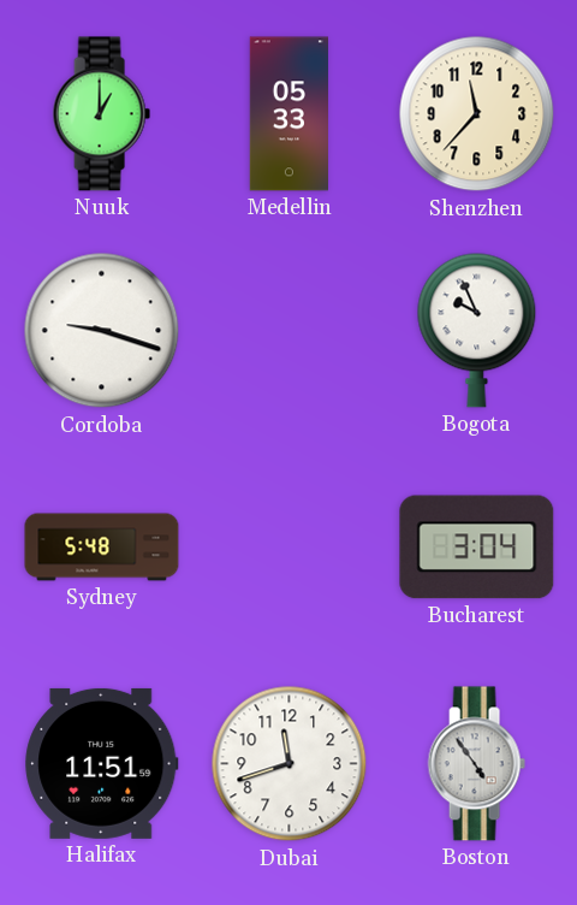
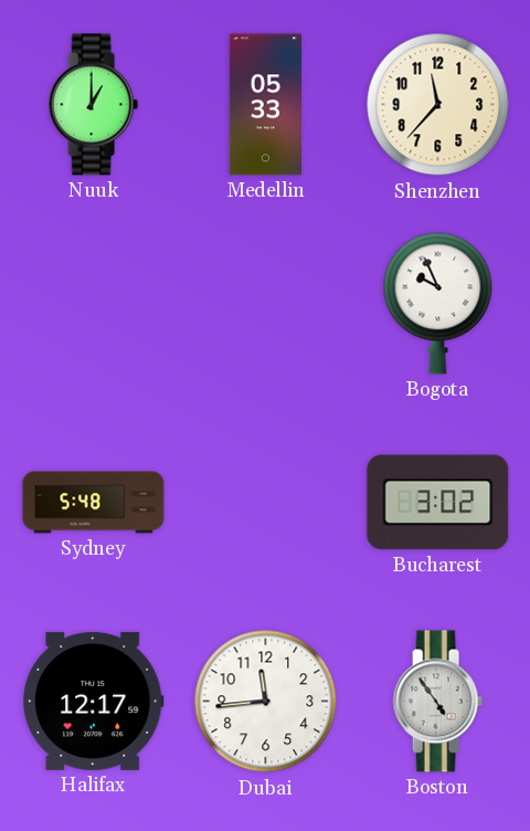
Cordoba: 9:18 -> none
Bucharest: 3:04 -> 3:02
Halifax: 11:51 -> 12:17
Dubai: 11:42 -> 11:44
